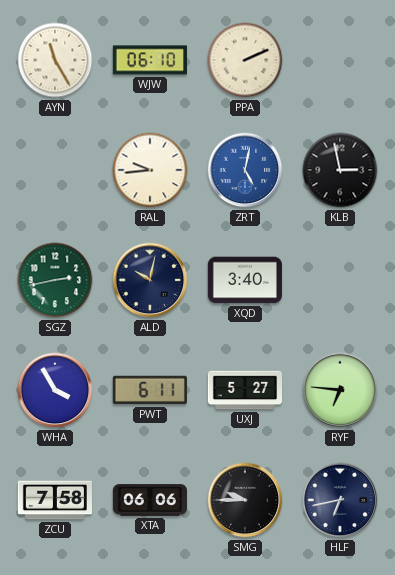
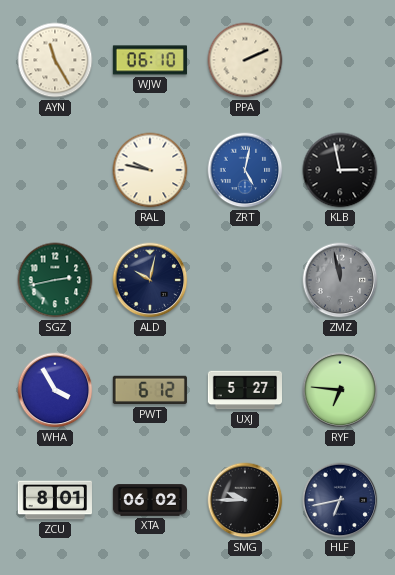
RAL: 9:44 -> 9:47
XQD: 3:40 -> none
ZMZ: none -> 11:58
PWT: 6:11 -> 6:12
ZCU: 7:58 -> 8:01
XTA: 06:06 -> 06:02
